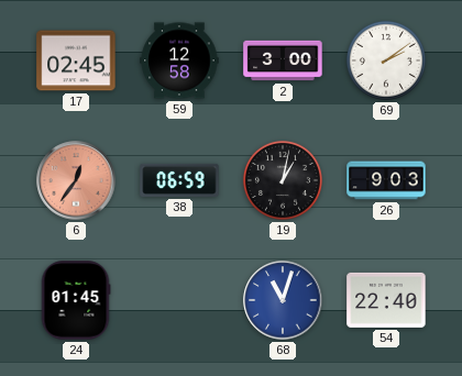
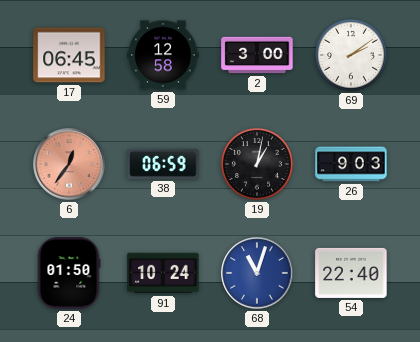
17: 02:45 -> 06:45
24: 01:45 -> 01:50
91: none -> 10:24
